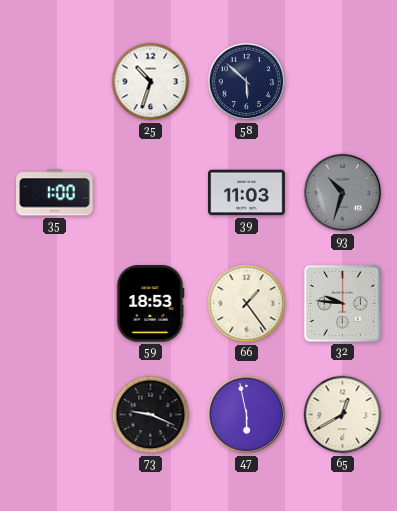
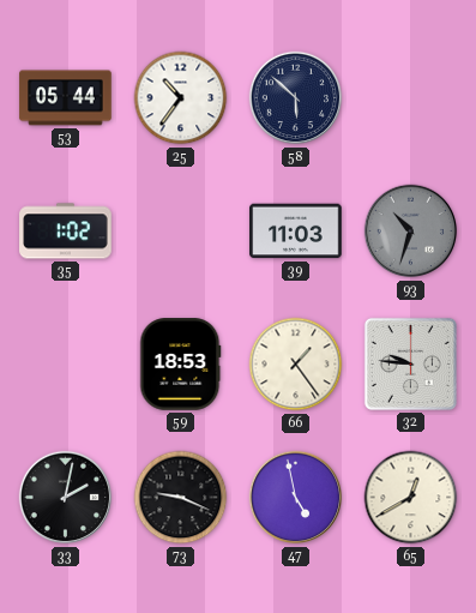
53: none -> 05:44
25: 10:33 -> 10:36
35: 1:00 -> 1:02
33: none -> 2:02
47: 5:58 -> 4:58
